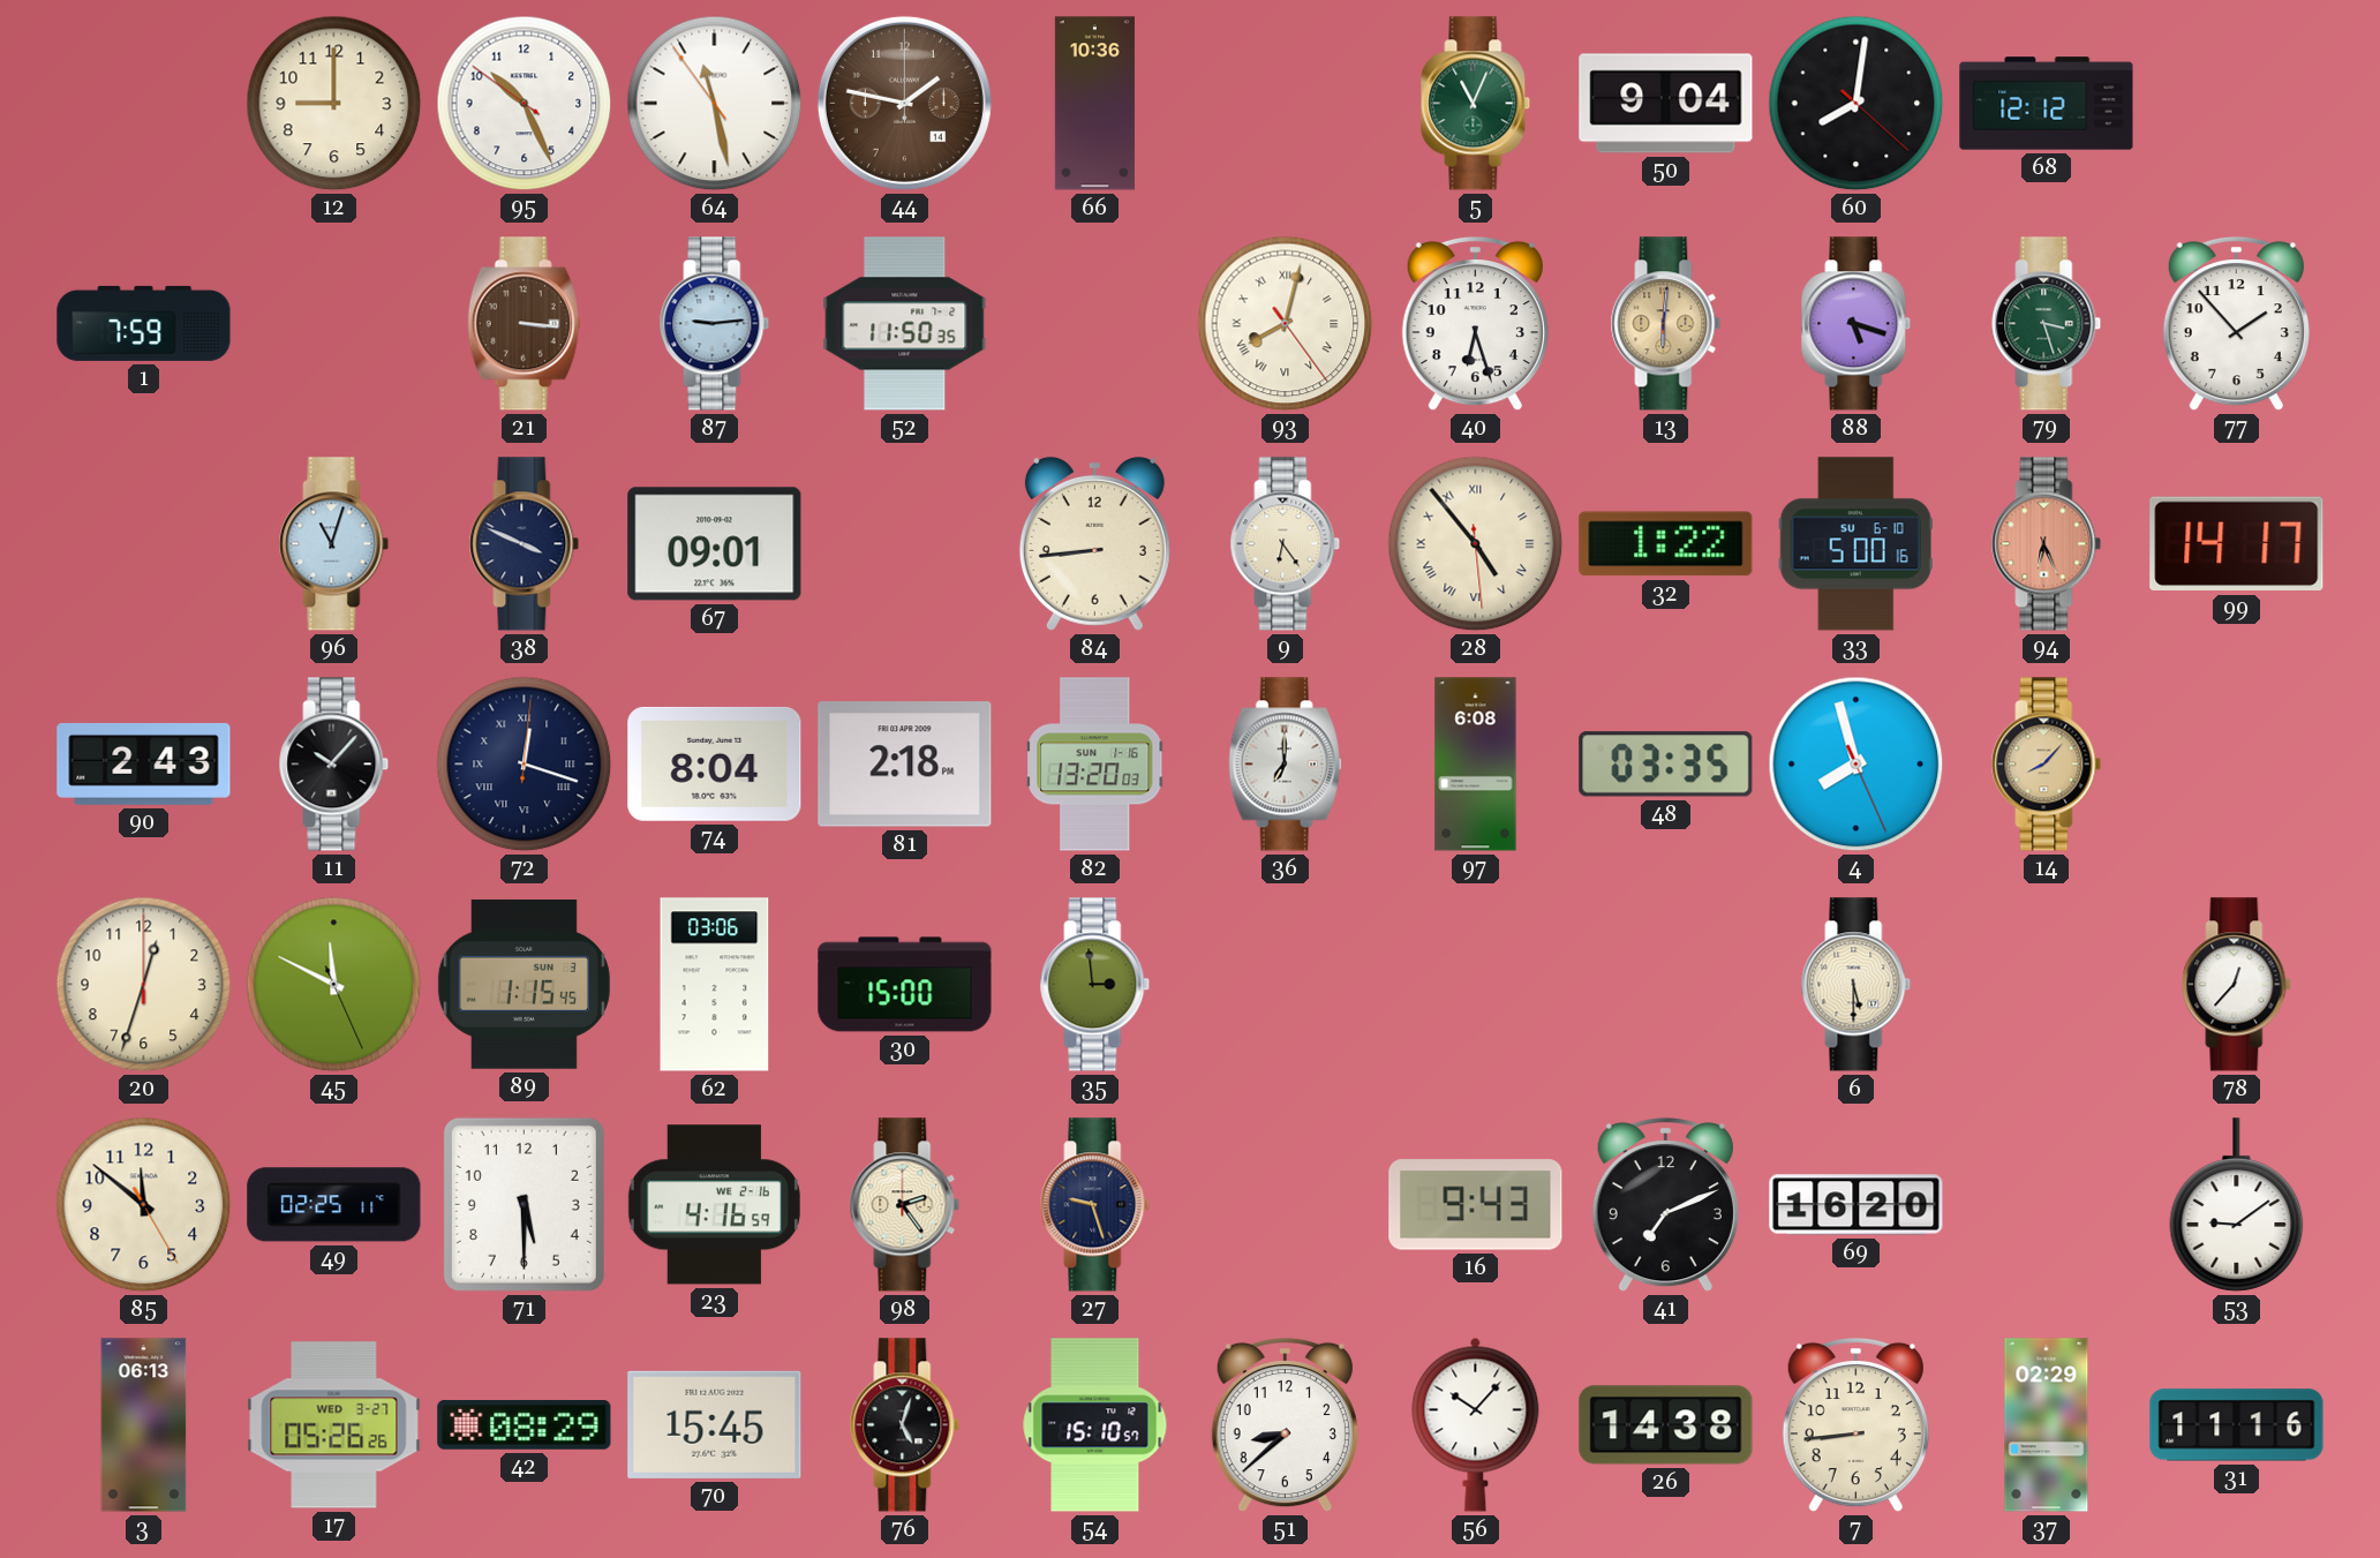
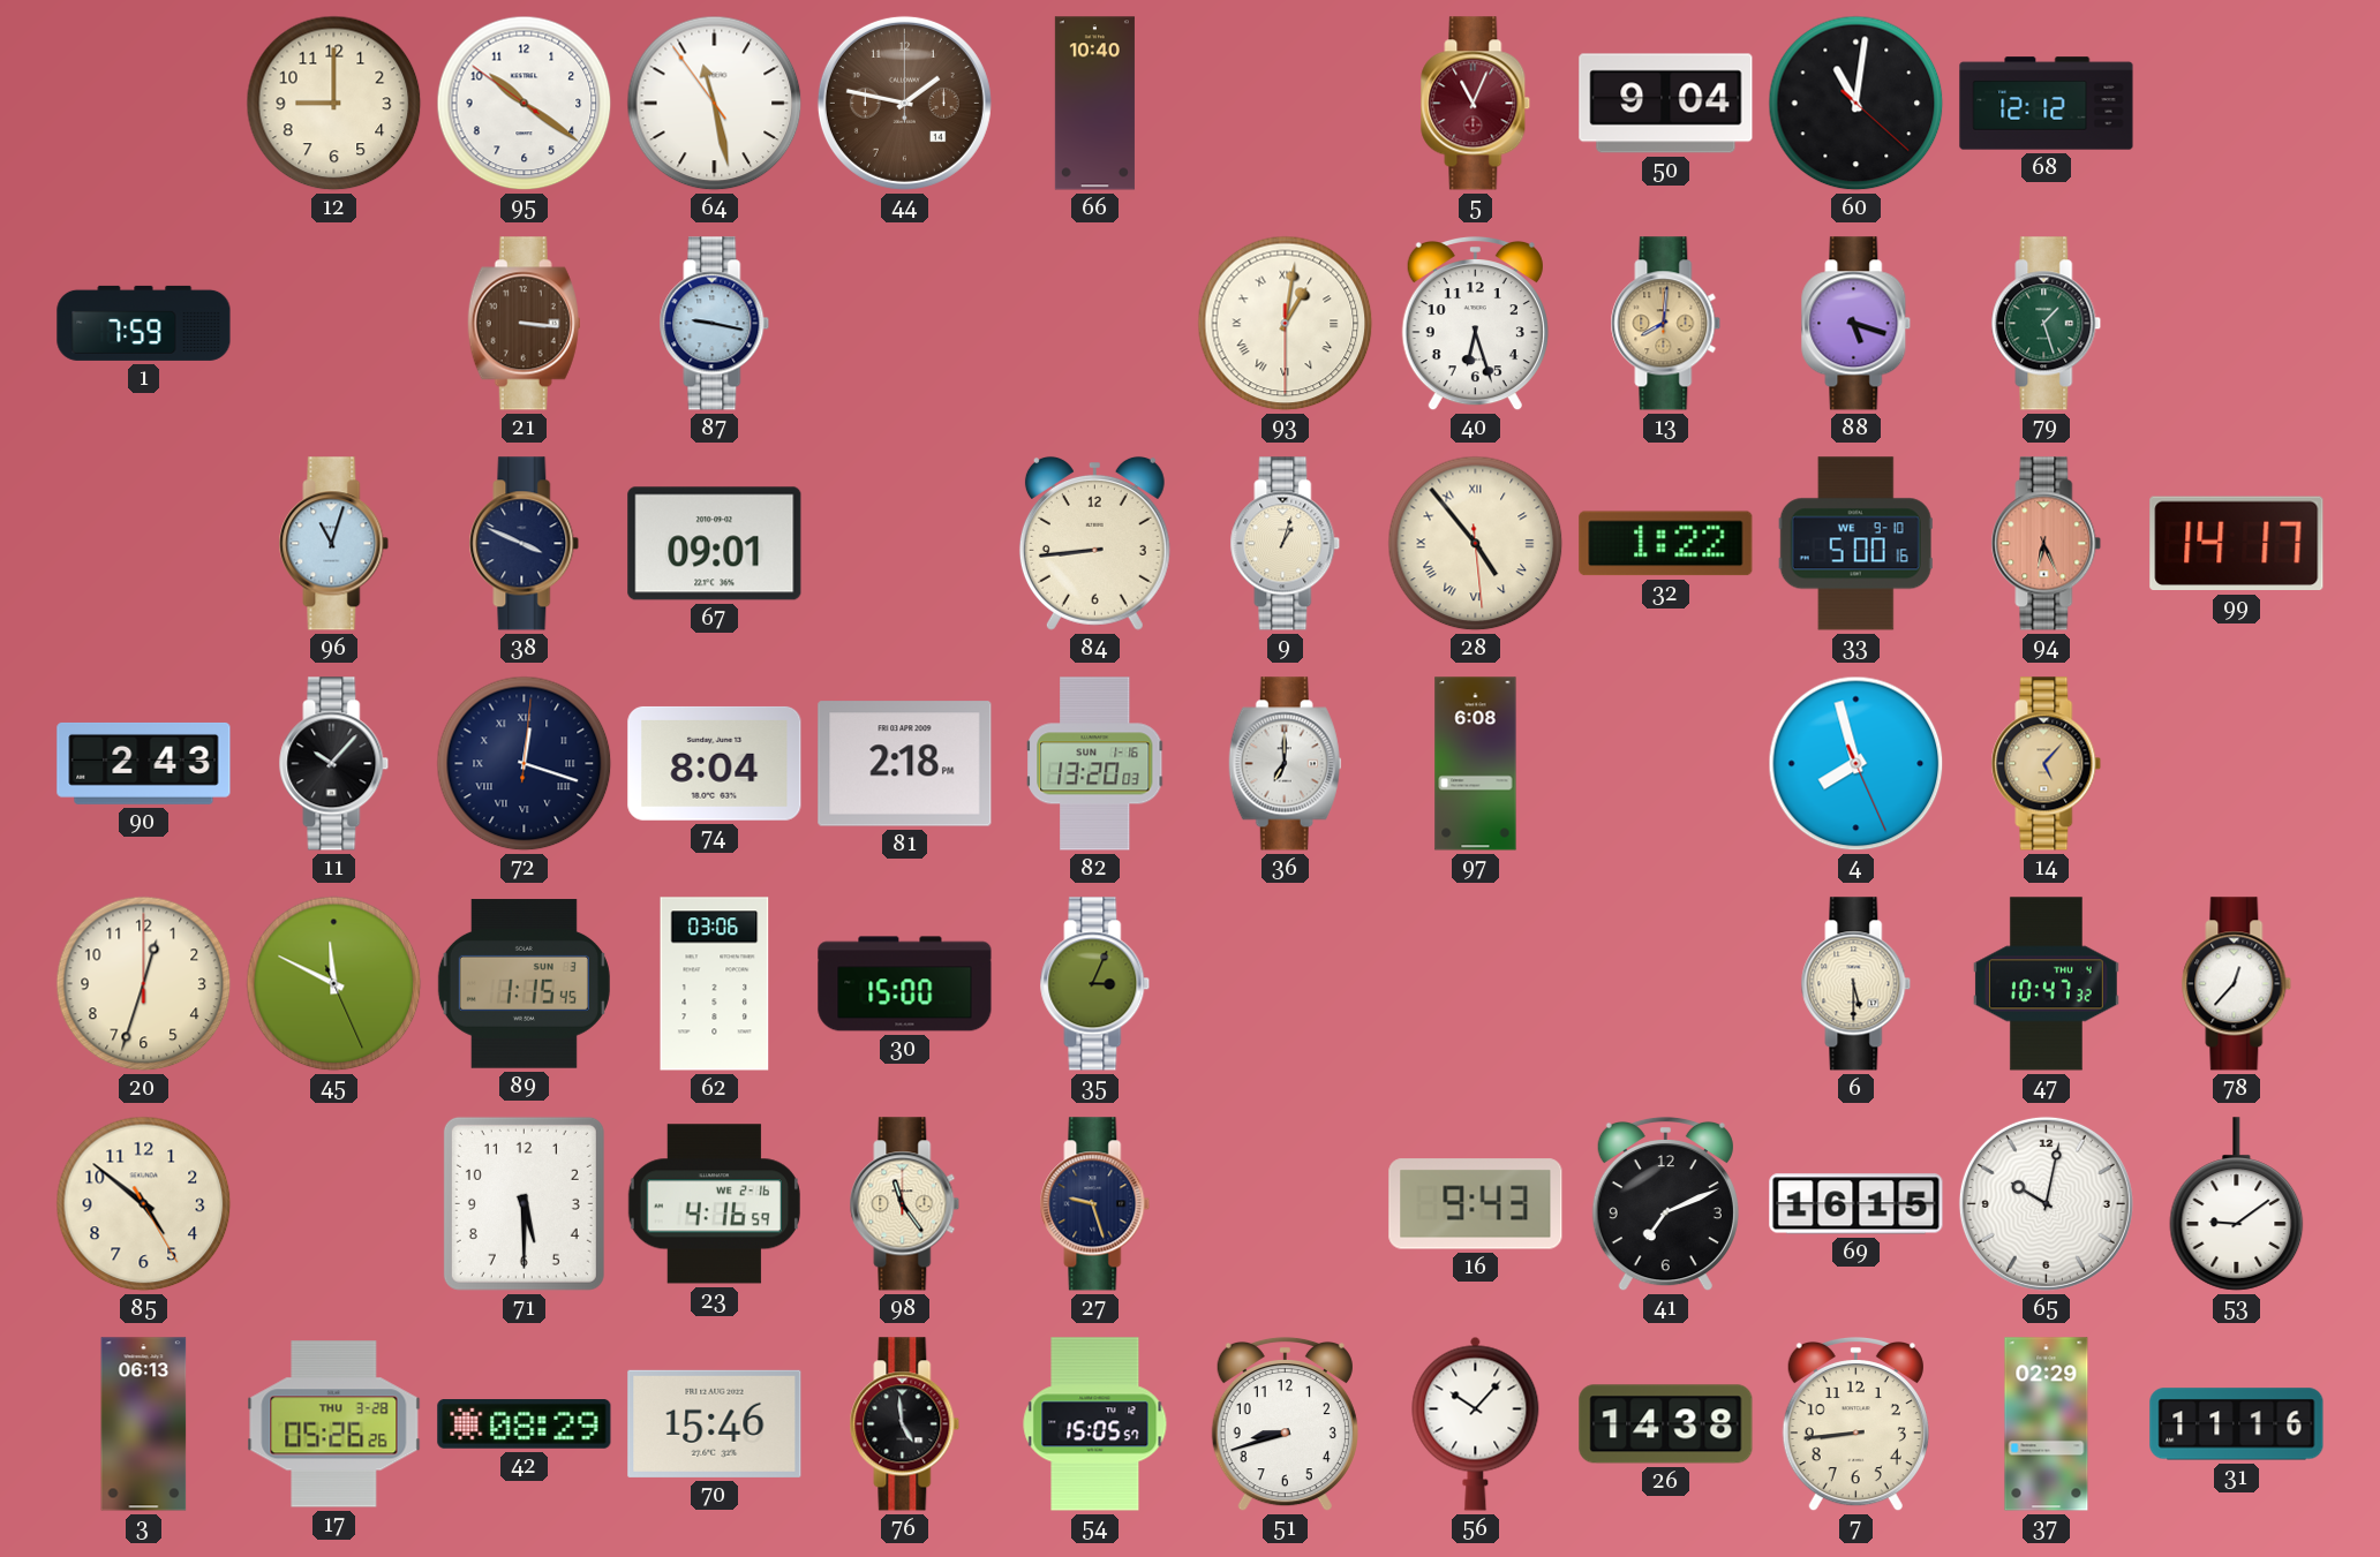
95: 10:25 -> 10:20
66: 10:36 -> 10:40
5 dial: green -> burgundy
60: 8:01 -> 11:01
87: 9:14 -> 9:17
52: 11:50 -> none
93: 8:02 -> 1:01
13: 6:01 -> 8:01
79: 3:27 -> 1:27
77: 1:53 -> none
9: 6:24 -> 1:03
33 date: SU 6-10 -> WE 9-10
48: 03:35 -> none
14: 8:07 -> 5:07
35: 2:59 -> 3:04
47: none -> 10:47
85: 11:51 -> 4:51
49: 02:25 -> none
98: 2:24 -> 11:24
69: 16:20 -> 16:15
65: none -> 10:02
17 date: WED 3-27 -> THU 3-28
70: 15:45 -> 15:46
76: 5:03 -> 4:59
54: 15:10 -> 15:05
51: 8:38 -> 8:42
